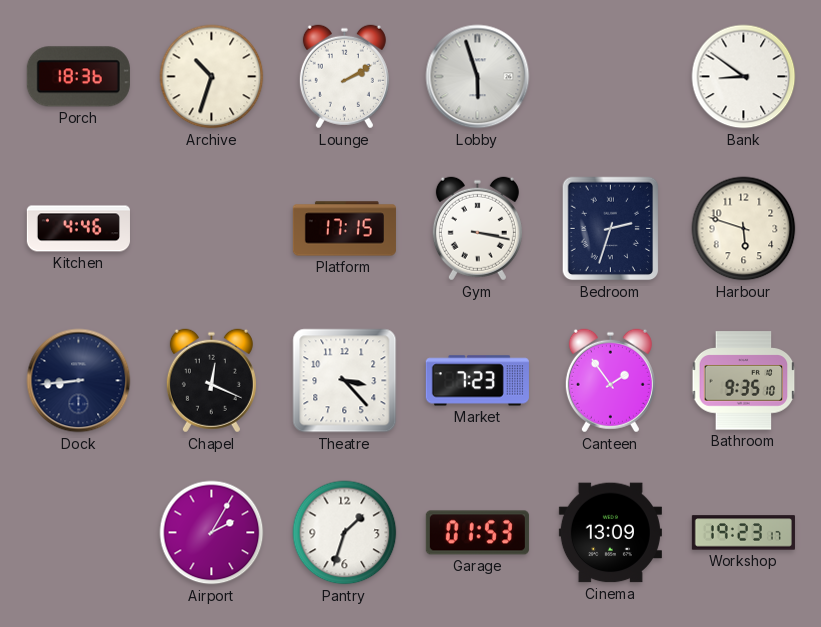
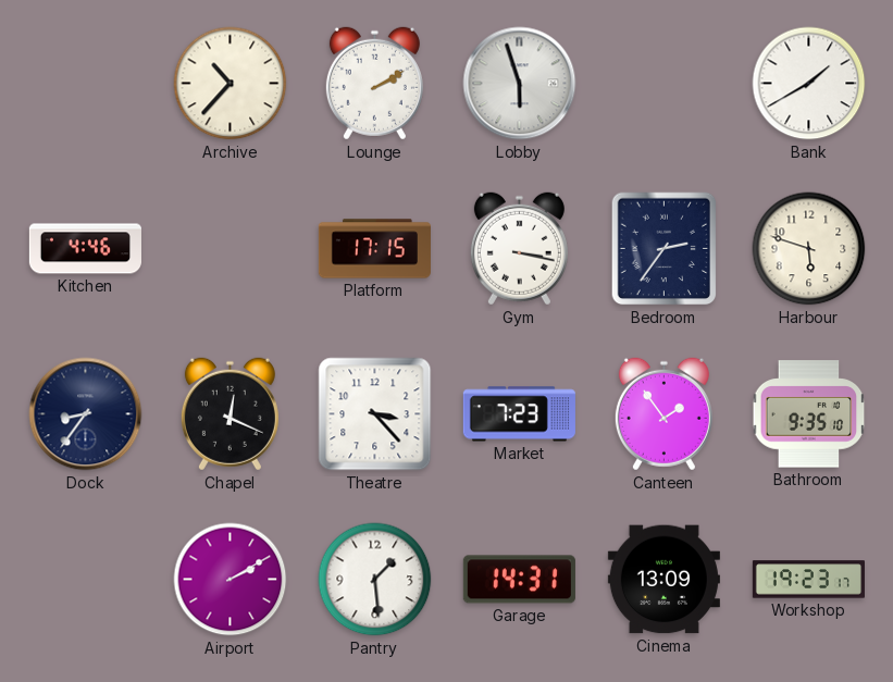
Porch: 18:36 -> none
Archive: 10:33 -> 10:37
Bank: 8:51 -> 1:40
Bedroom: 2:33 -> 2:36
Dock: 8:44 -> 8:36
Airport: 2:05 -> 2:10
Pantry: 1:33 -> 1:29
Garage: 01:53 -> 14:31
